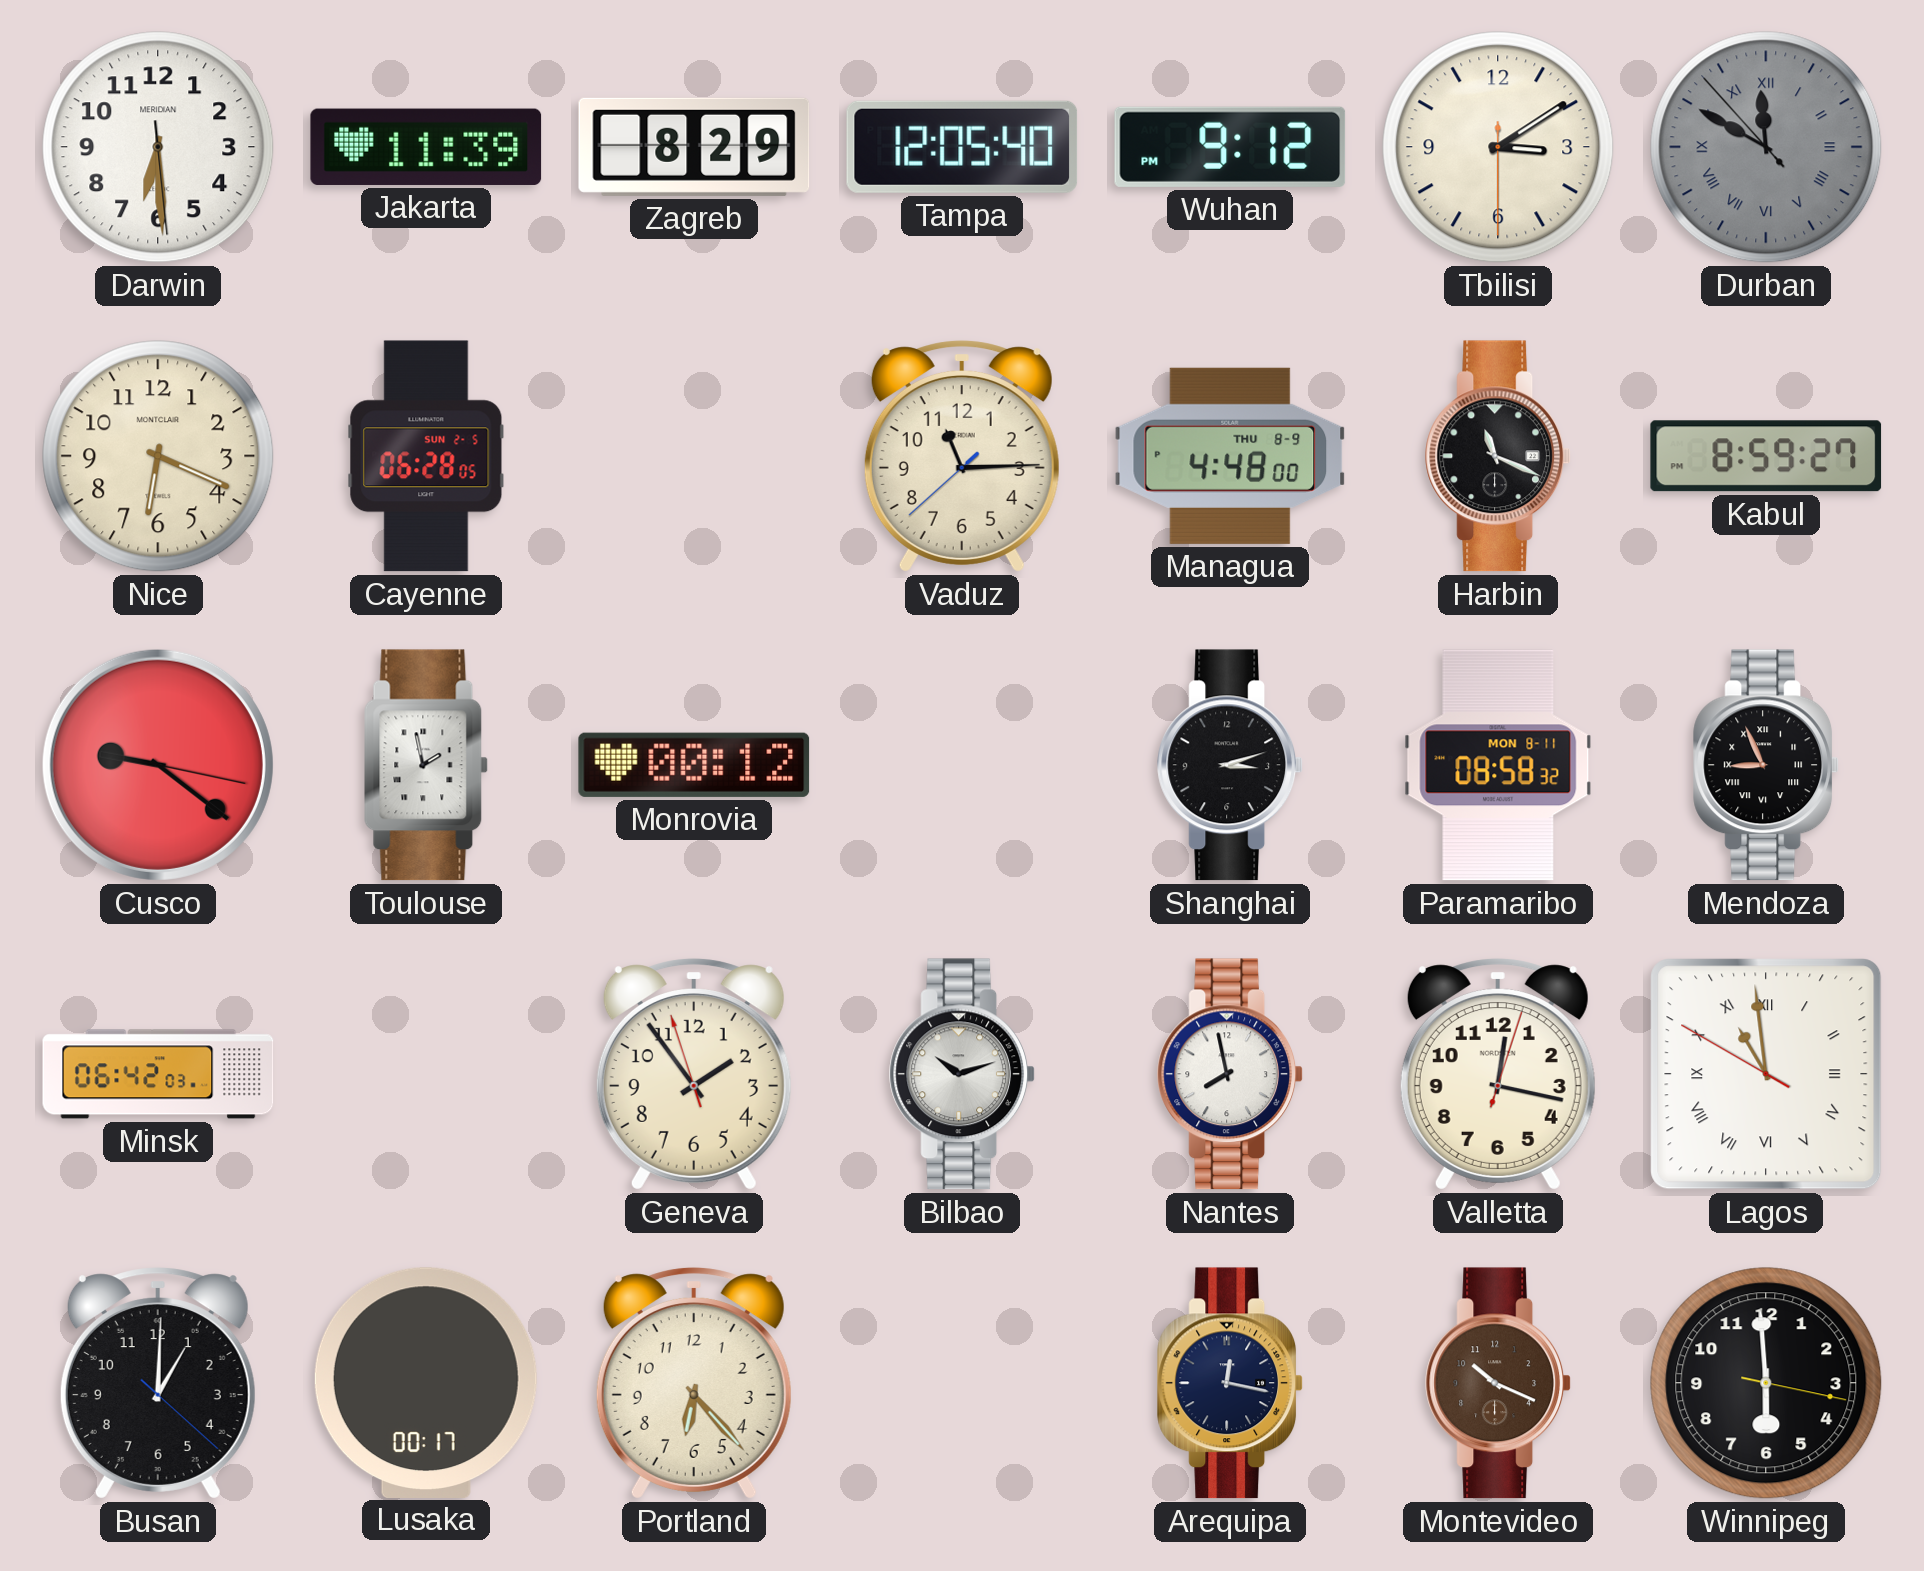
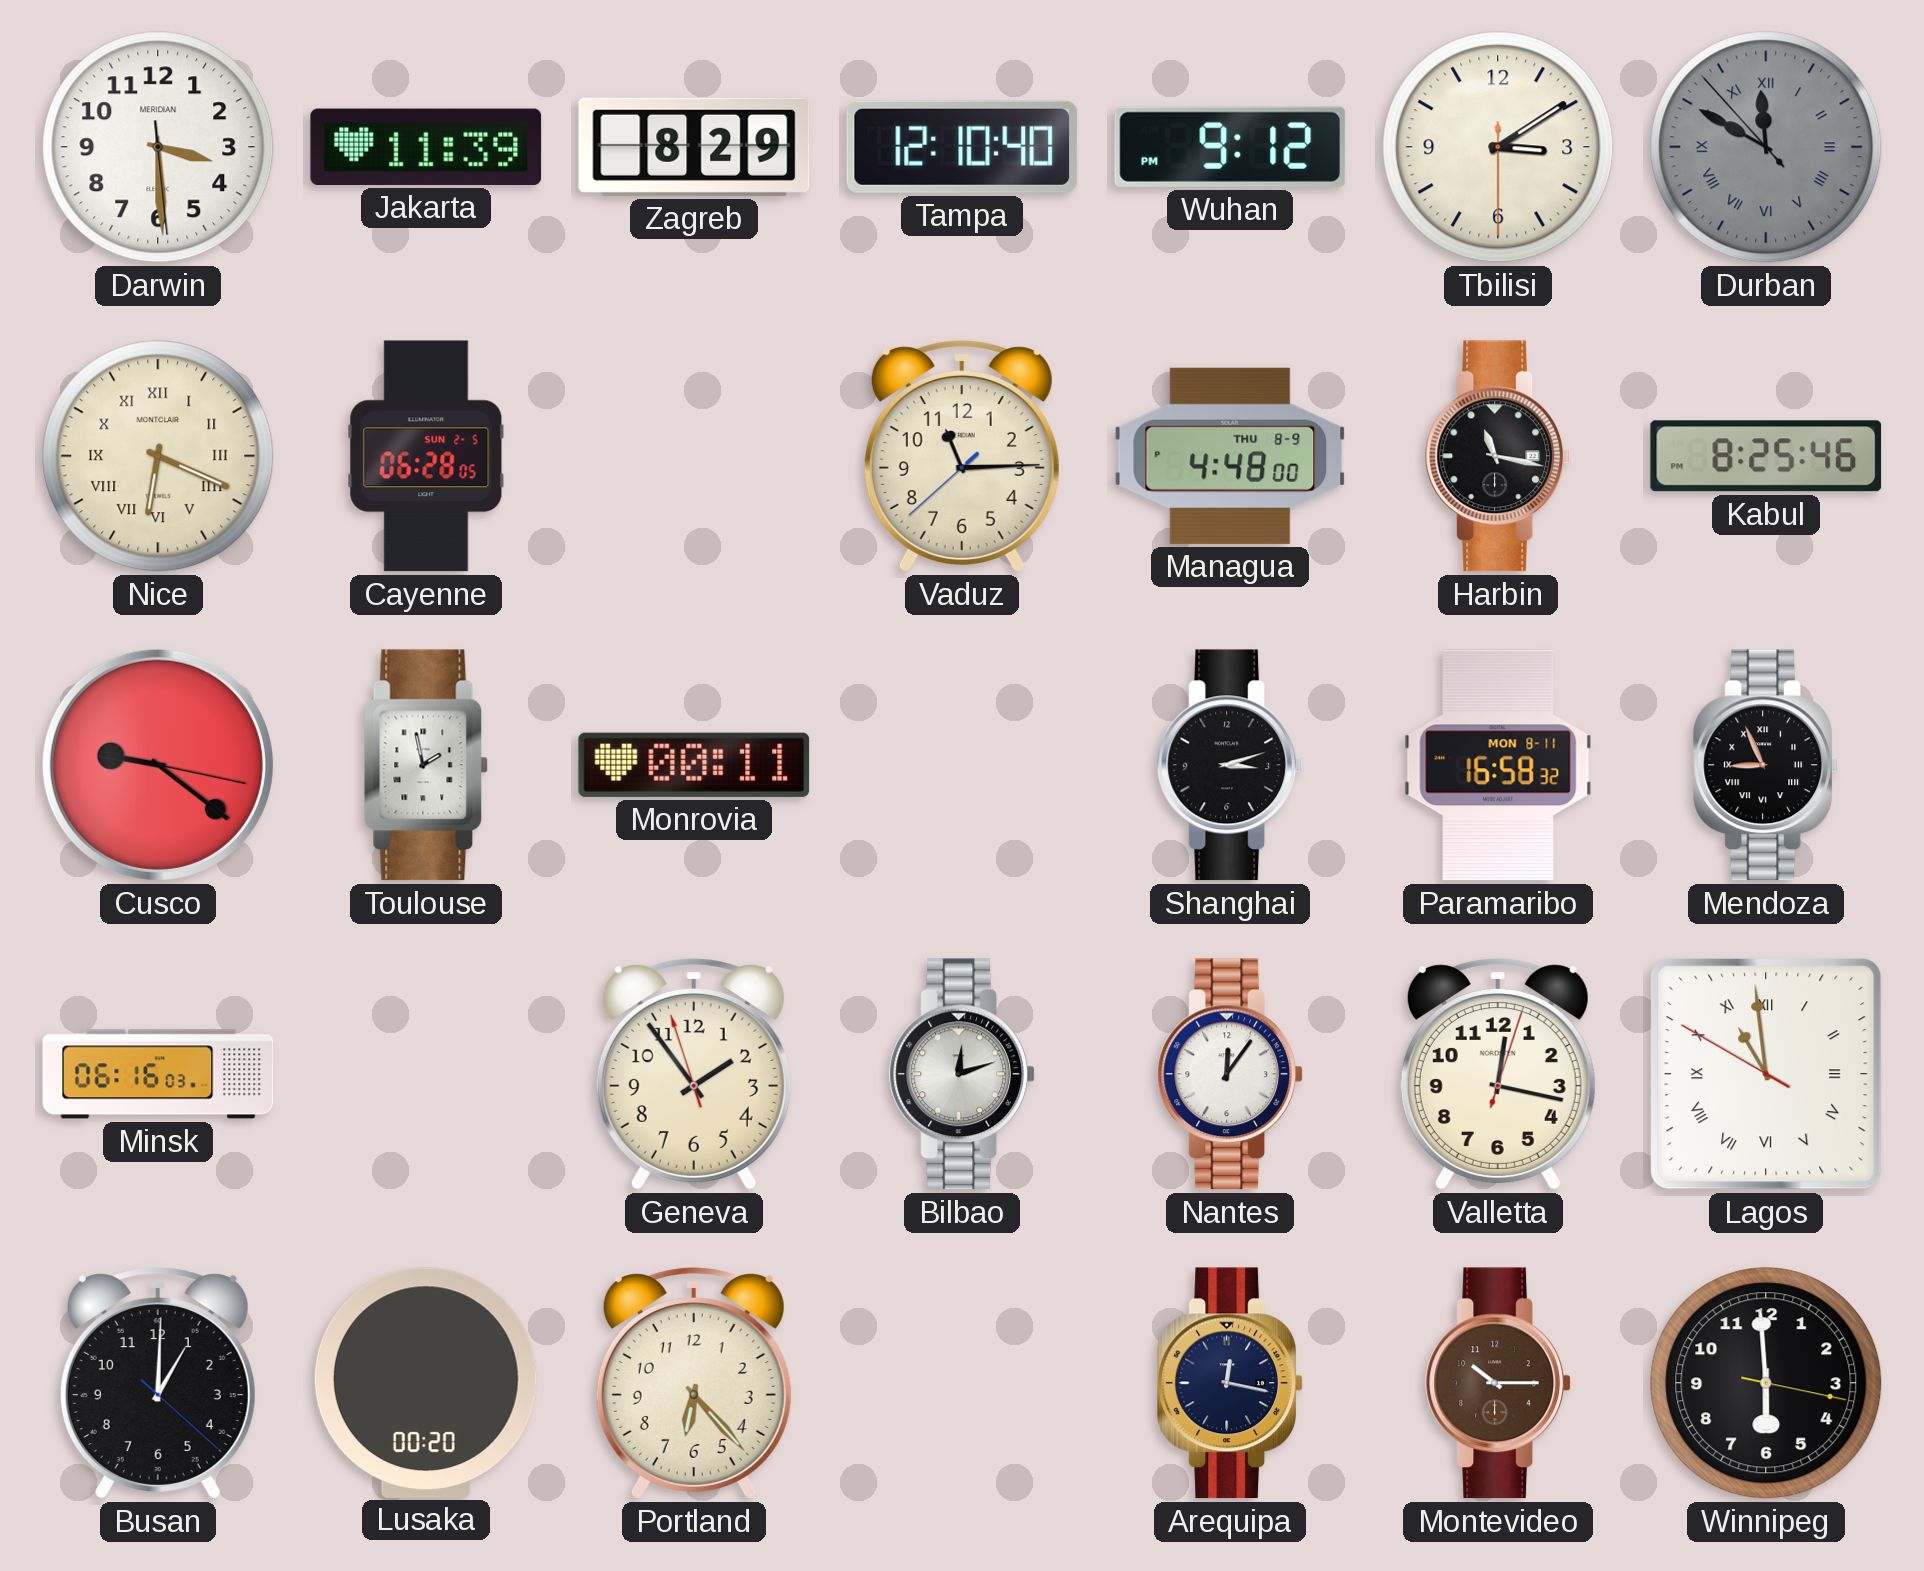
Darwin: 6:29 -> 3:29
Tampa: 12:05 -> 12:10
Nice numerals: Arabic -> Roman
Harbin: 11:19 -> 11:17
Kabul: 8:59 -> 8:25
Monrovia: 00:12 -> 00:11
Paramaribo: 08:58 -> 16:58
Minsk: 06:42 -> 06:16
Bilbao: 10:12 -> 12:12
Nantes: 7:58 -> 12:06
Lusaka: 00:17 -> 00:20
Montevideo: 10:19 -> 10:15
